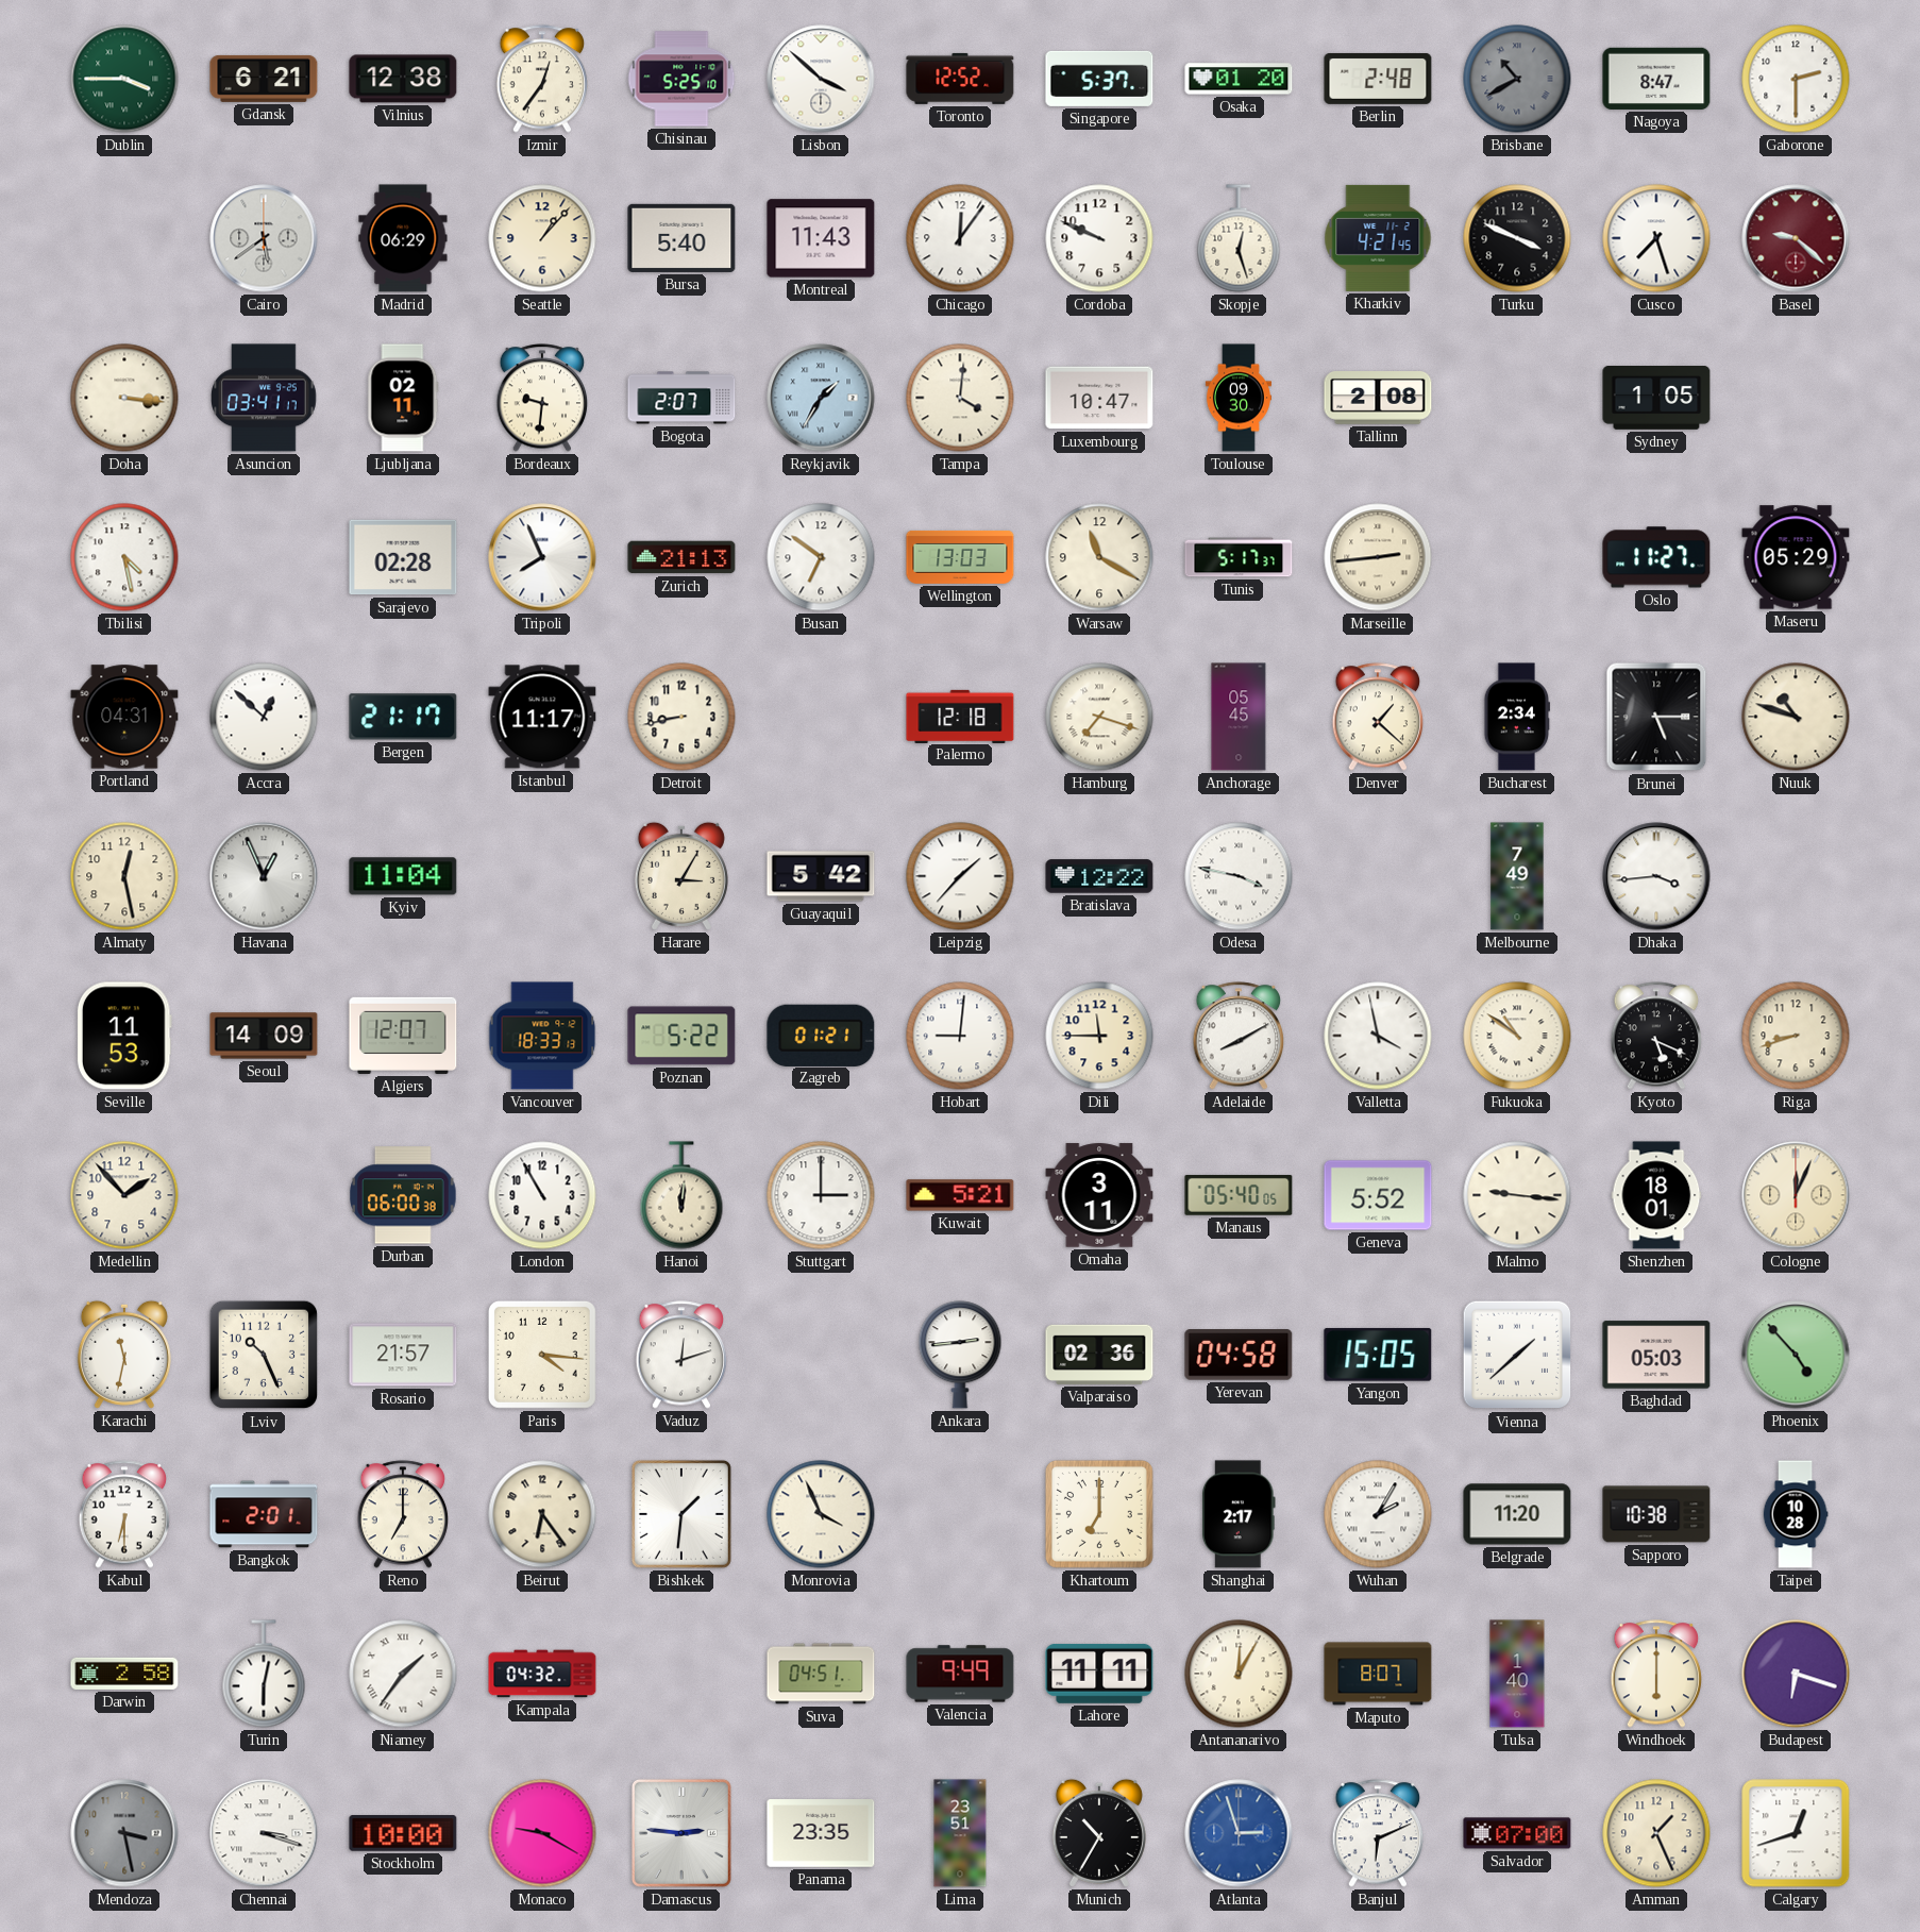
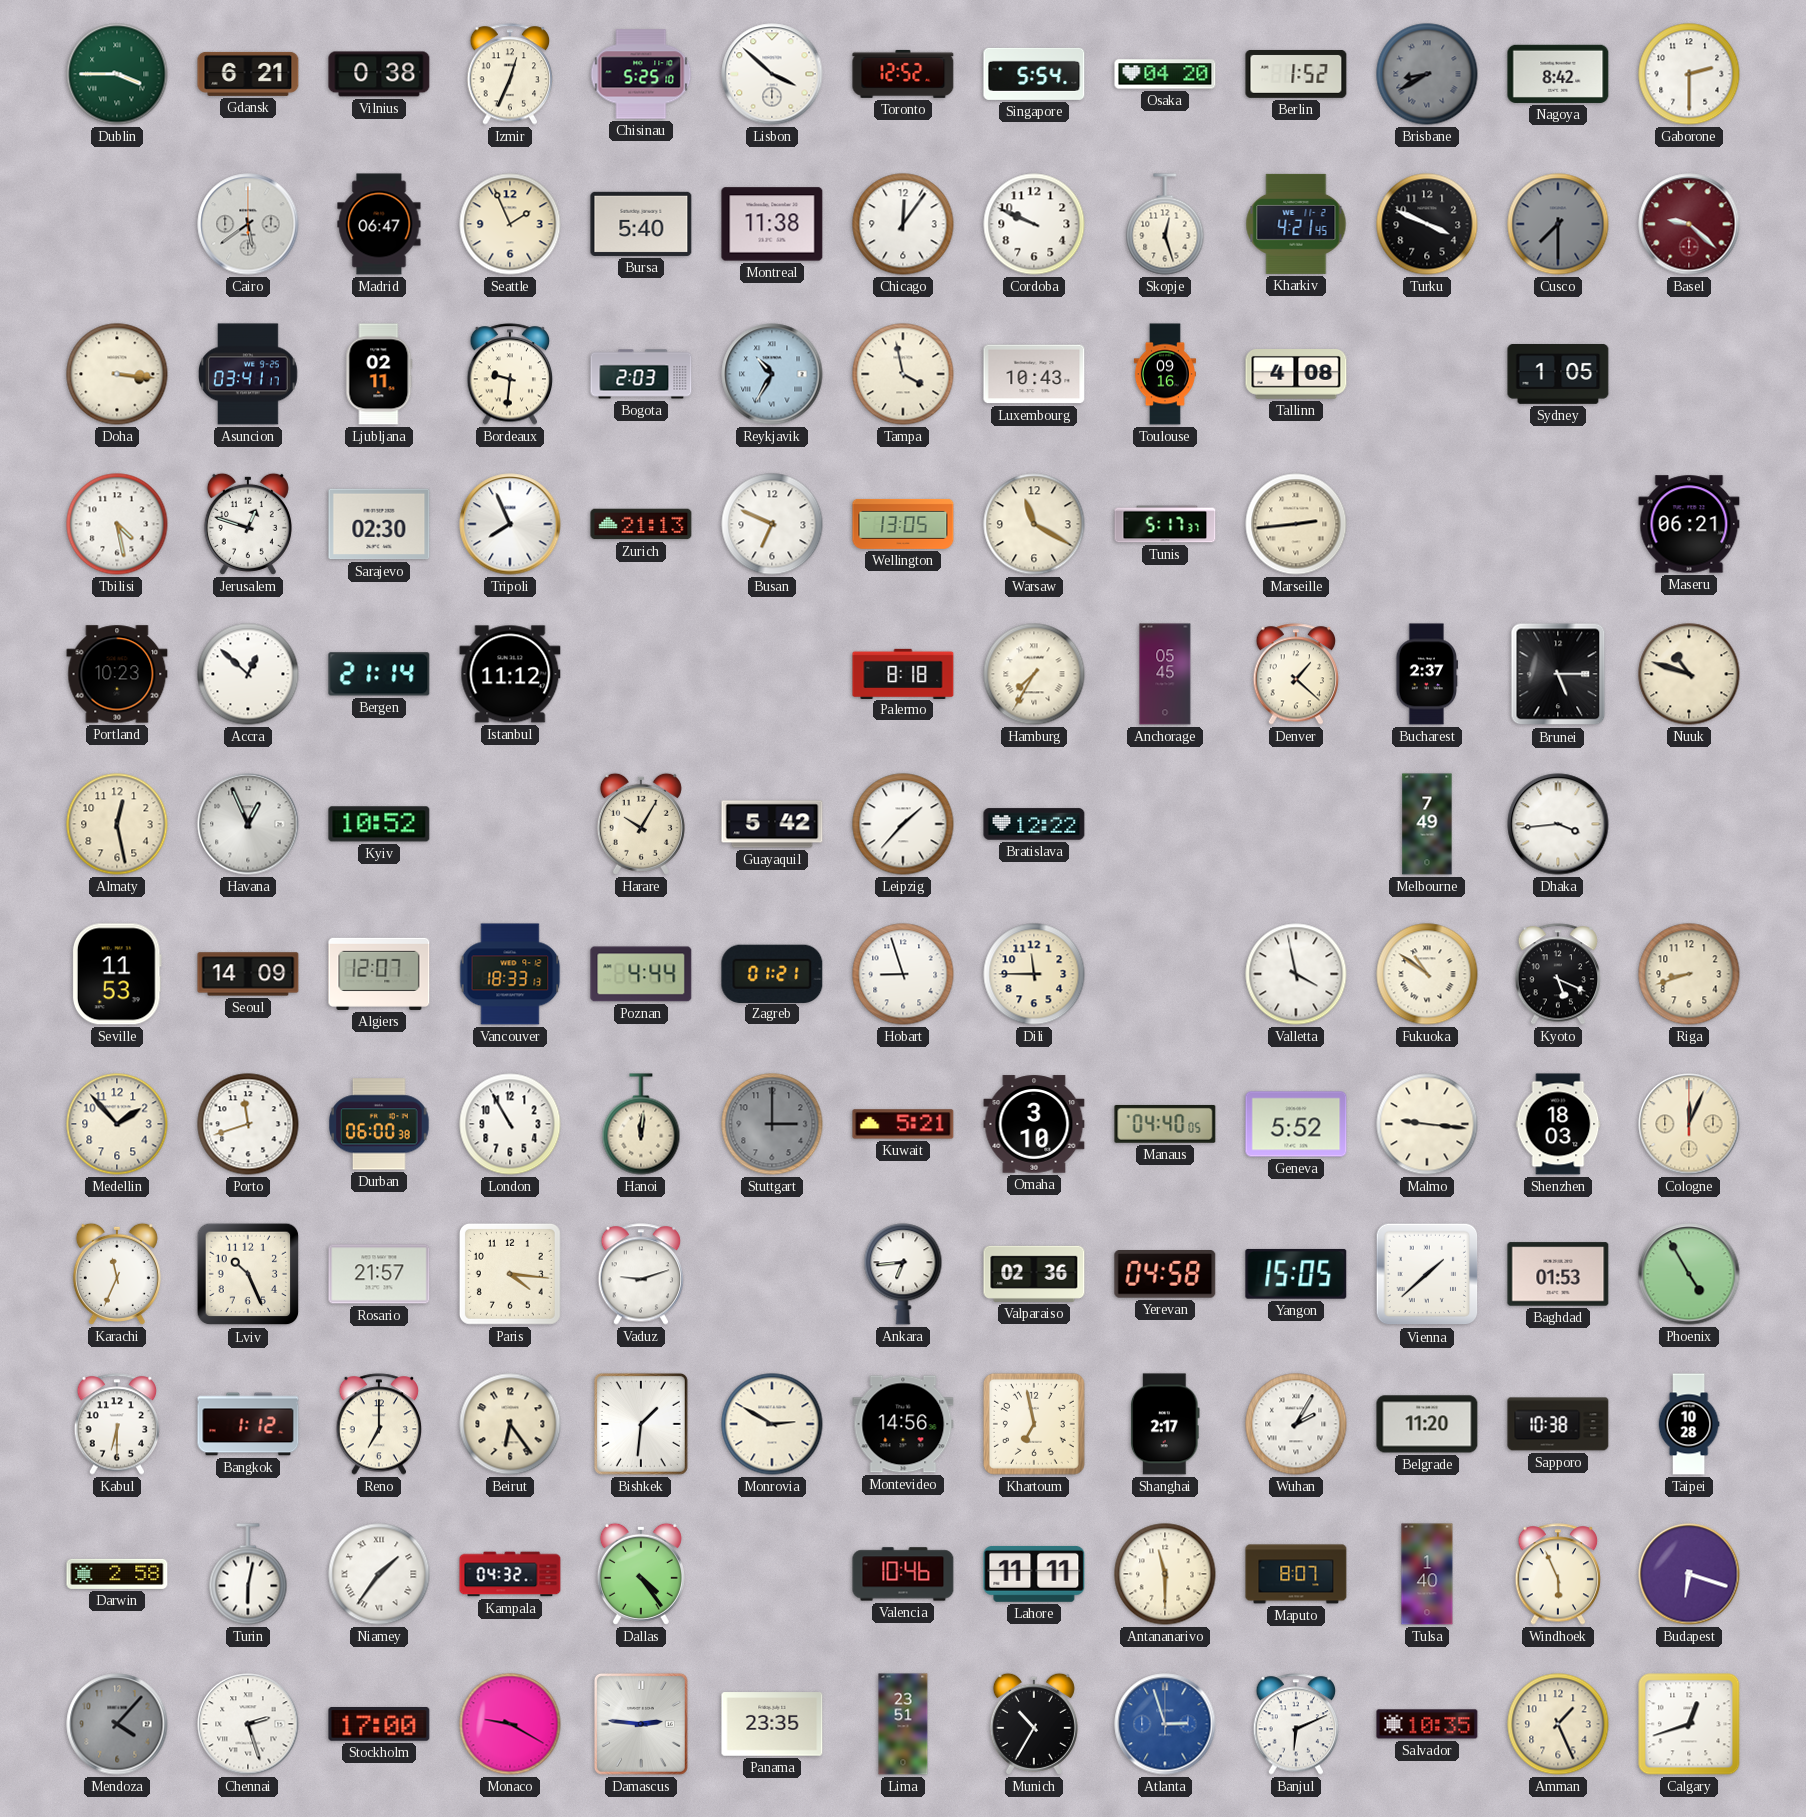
Vilnius: 12:38 -> 0:38
Izmir: 12:36 -> 12:34
Singapore: 5:37 -> 5:54
Osaka: 01:20 -> 04:20
Berlin: 2:48 -> 1:52
Brisbane: 10:40 -> 8:40
Nagoya: 8:47 -> 8:42
Madrid: 06:29 -> 06:47
Seattle: 1:07 -> 1:56
Montreal: 11:43 -> 11:38
Cusco: 7:27 -> 7:30
Cusco dial: white -> grey
Bogota: 2:07 -> 2:03
Reykjavik: 1:35 -> 10:35
Tampa: 4:01 -> 3:58
Luxembourg: 10:47 -> 10:43
Toulouse: 09:30 -> 09:16
Tallinn: 2:08 -> 4:08
Jerusalem: none -> 12:48
Sarajevo: 02:28 -> 02:30
Busan: 6:51 -> 6:49
Wellington: 13:03 -> 13:05
Oslo: 11:27 -> none
Maseru: 05:29 -> 06:21
Portland: 04:31 -> 10:23
Bergen: 21:17 -> 21:14
Istanbul: 11:17 -> 11:12
Detroit: 8:43 -> none
Palermo: 12:18 -> 8:18
Hamburg: 7:18 -> 7:35
Bucharest: 2:34 -> 2:37
Kyiv: 11:04 -> 10:52
Harare: 3:05 -> 10:05
Odesa: 3:47 -> none
Poznan: 5:22 -> 4:44
Hobart: 9:01 -> 8:57
Adelaide: 8:10 -> none
Porto: none -> 11:42
Stuttgart dial: white -> grey
Omaha: 3:11 -> 3:10
Manaus: 05:40 -> 04:40
Shenzhen: 18:01 -> 18:03
Karachi: 11:32 -> 11:34
Vaduz: 12:12 -> 9:12
Ankara: 2:44 -> 6:44
Baghdad: 05:03 -> 01:53
Phoenix: 4:53 -> 4:55
Bangkok: 2:01 -> 1:12
Monrovia: 3:56 -> 2:50
Montevideo: none -> 14:56
Khartoum: 7:00 -> 6:58
Dallas: none -> 4:24
Suva: 04:51 -> none
Valencia: 9:49 -> 10:46
Antananarivo: 12:05 -> 11:30
Windhoek: 6:00 -> 5:56
Mendoza: 3:28 -> 4:07
Chennai: 3:18 -> 2:27
Stockholm: 10:00 -> 17:00
Salvador: 07:00 -> 10:35
